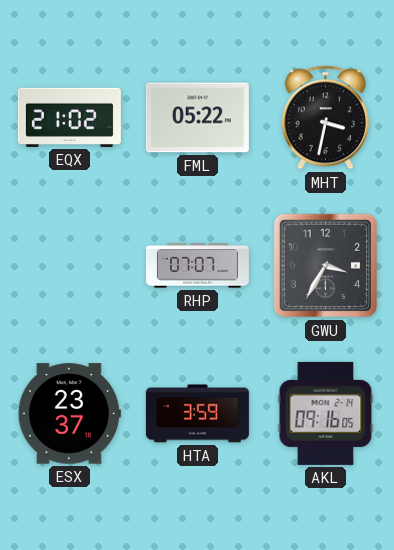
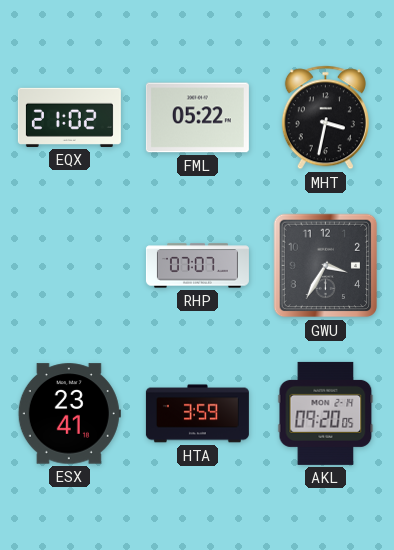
ESX: 23:37 -> 23:41
AKL: 09:16 -> 09:20
